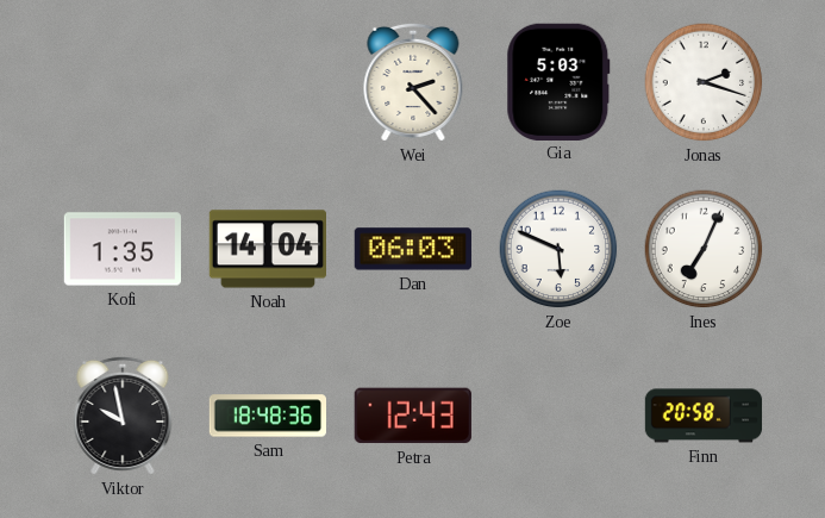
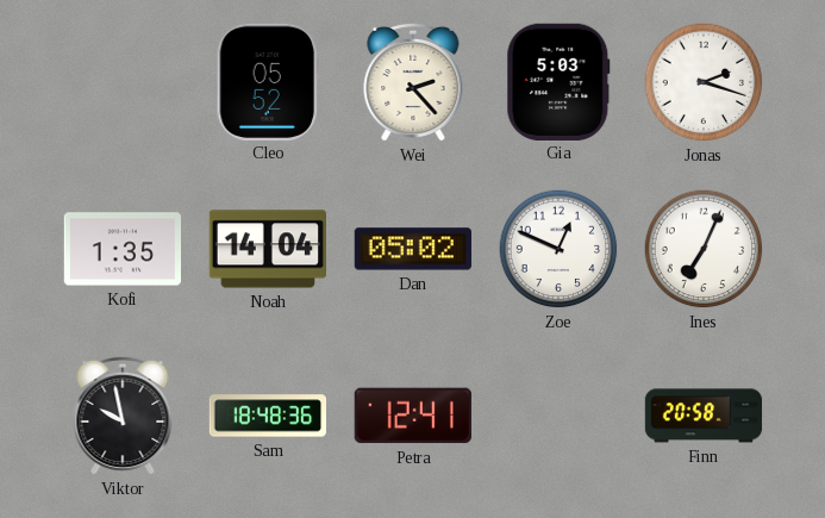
Cleo: none -> 05:52
Dan: 06:03 -> 05:02
Zoe: 5:49 -> 12:49
Petra: 12:43 -> 12:41
